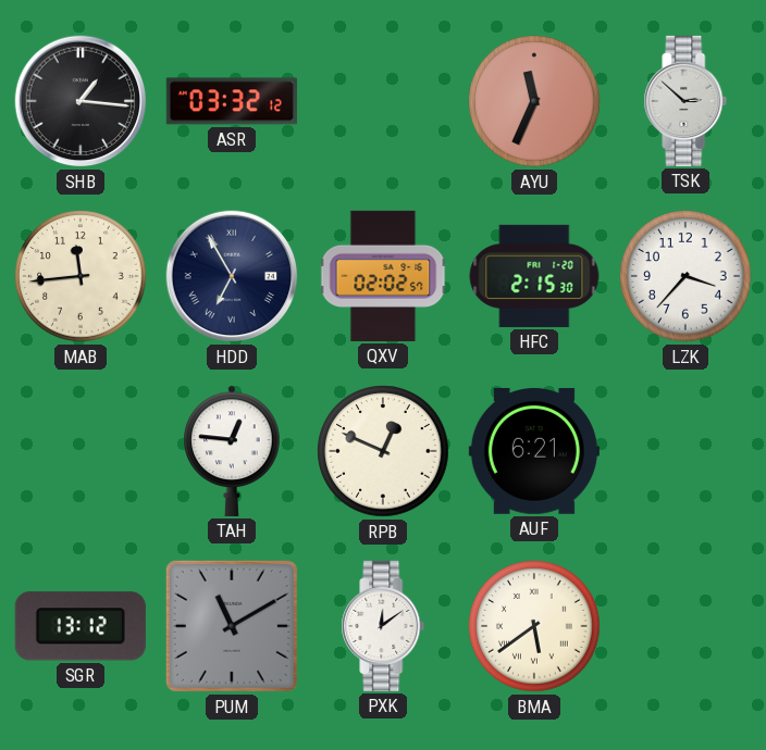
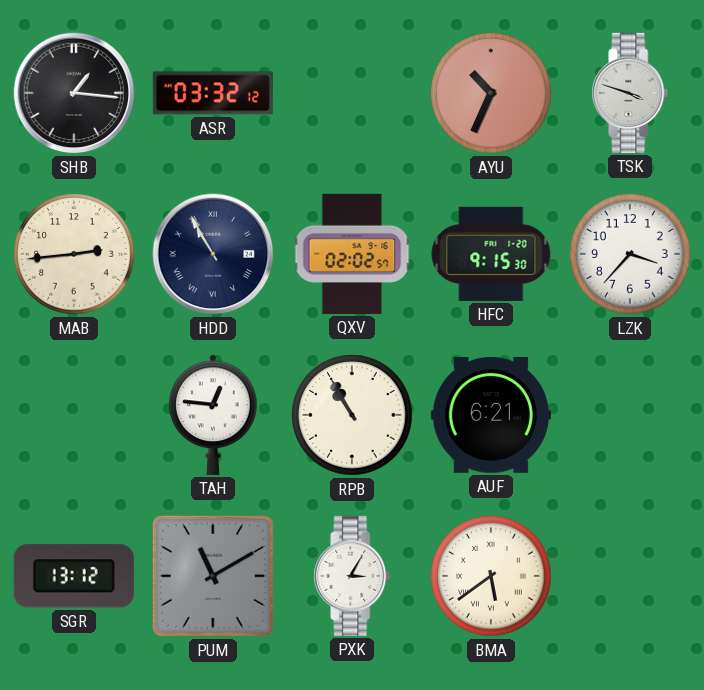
AYU: 11:34 -> 10:34
TSK: 2:52 -> 3:48
MAB: 11:44 -> 2:44
HDD: 6:55 -> 10:55
HFC: 2:15 -> 9:15
RPB: 12:49 -> 10:55
PXK: 12:09 -> 3:05
